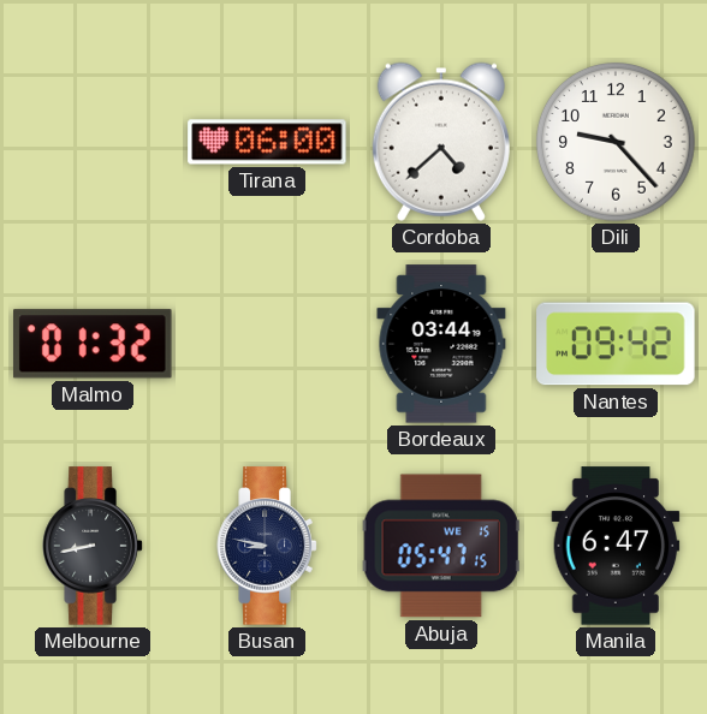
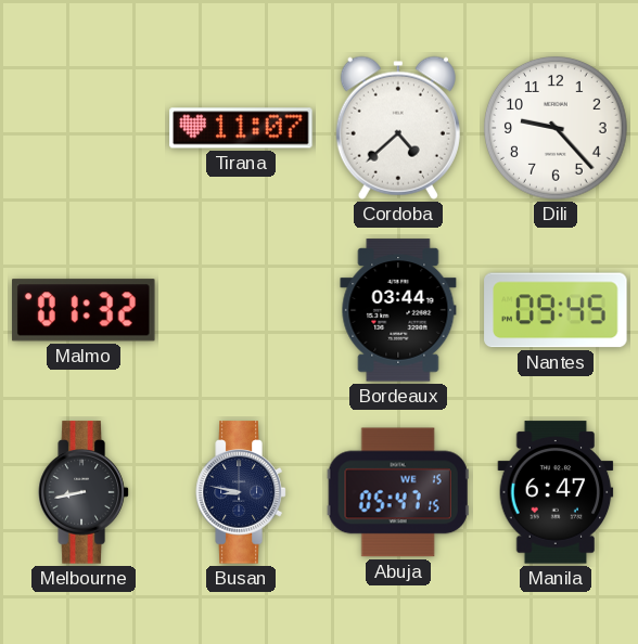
Tirana: 06:00 -> 11:07
Nantes: 09:42 -> 09:45
